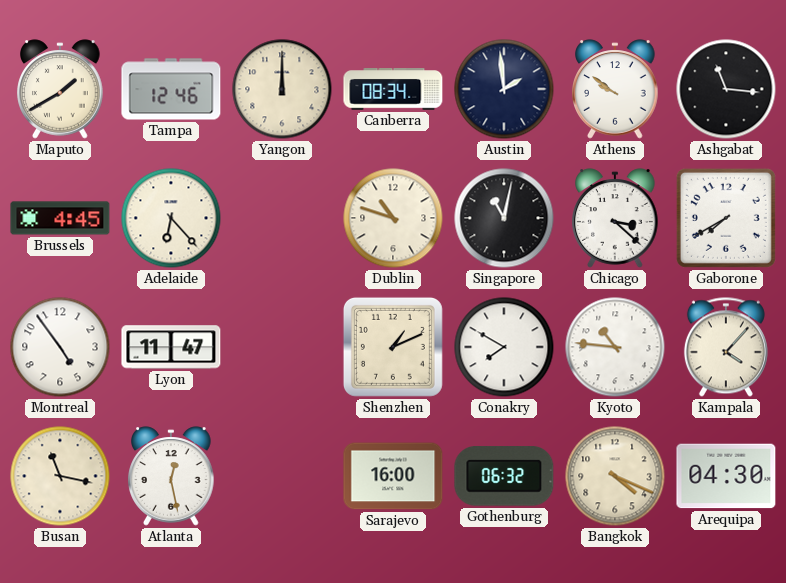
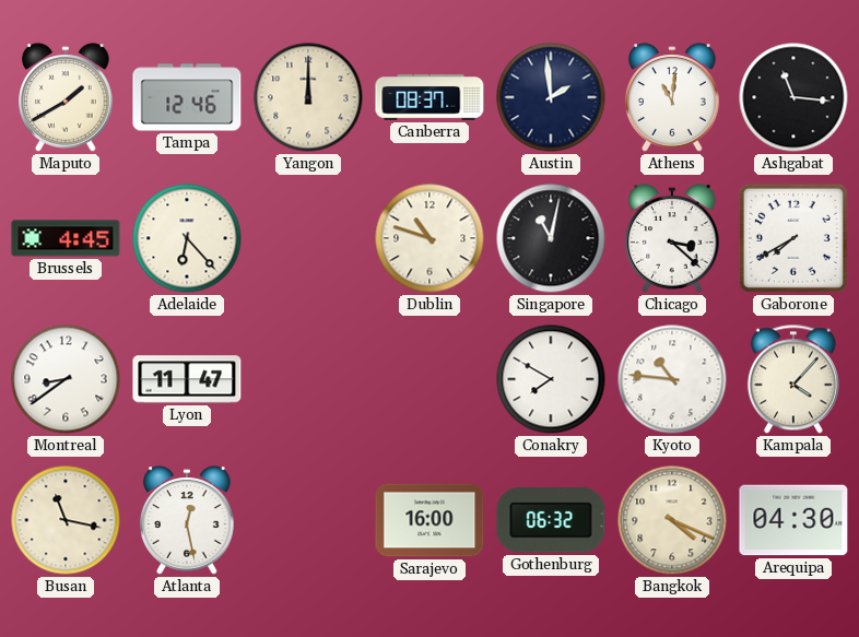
Canberra: 08:34 -> 08:37
Athens: 9:51 -> 11:01
Montreal: 4:54 -> 8:39
Shenzhen: 1:11 -> none
